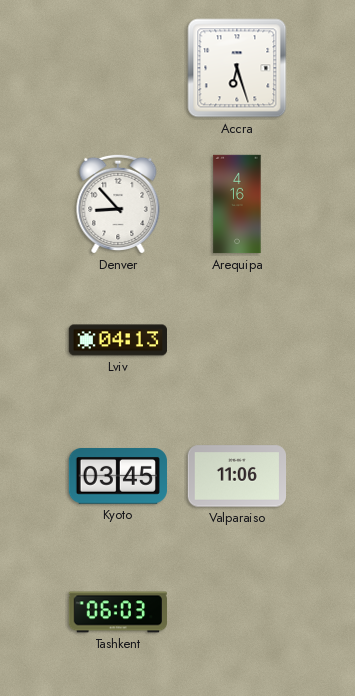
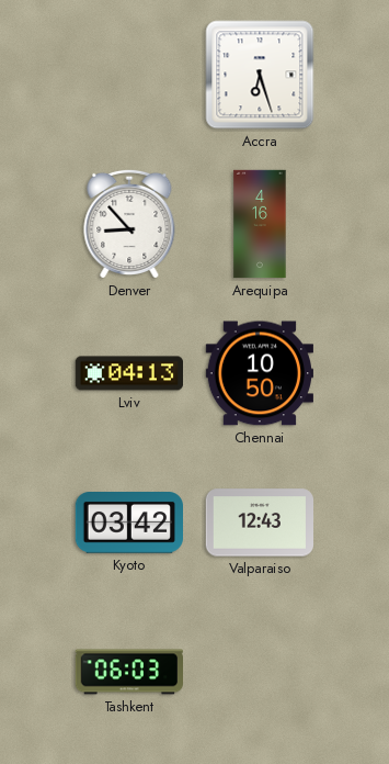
Chennai: none -> 10:50
Kyoto: 03:45 -> 03:42
Valparaiso: 11:06 -> 12:43
